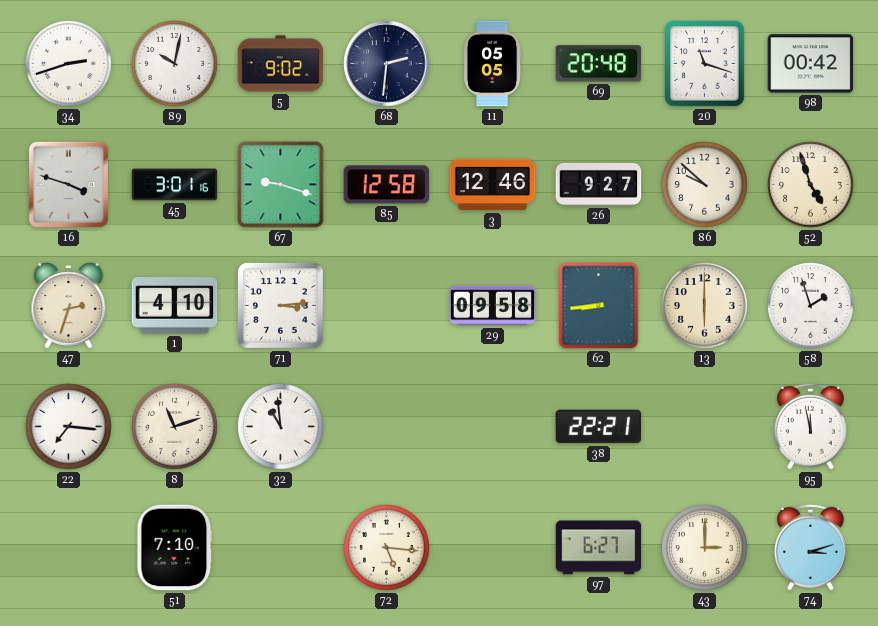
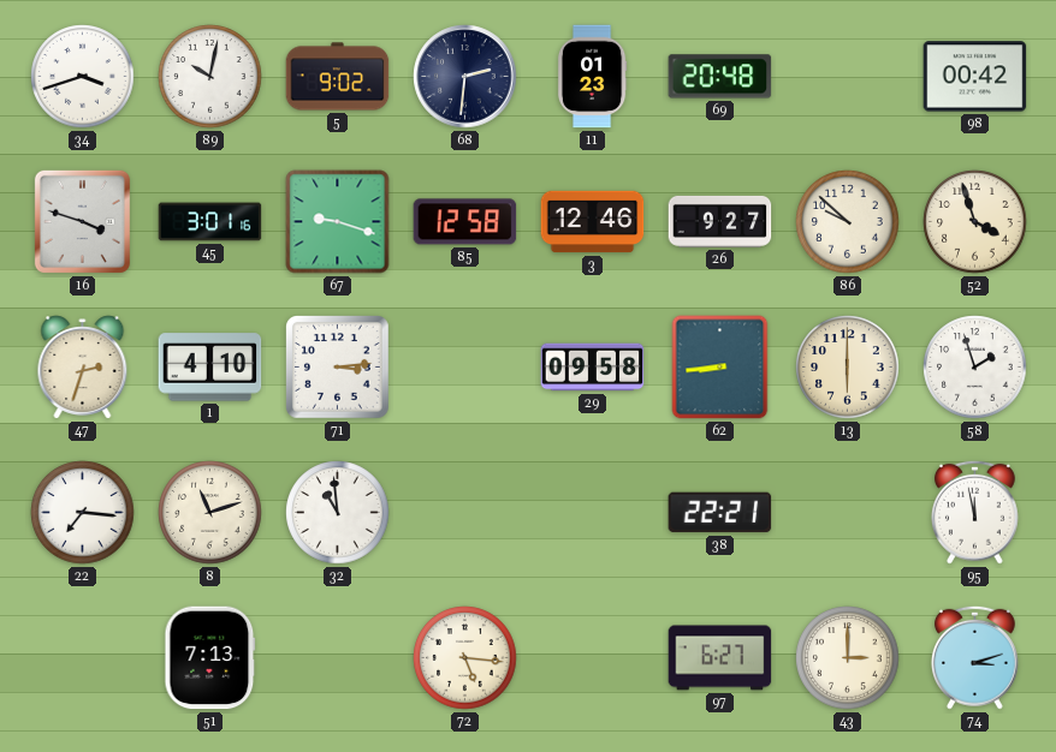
34: 2:42 -> 3:42
11: 05:05 -> 01:23
20: 11:18 -> none
52: 4:57 -> 3:57
51: 7:10 -> 7:13
